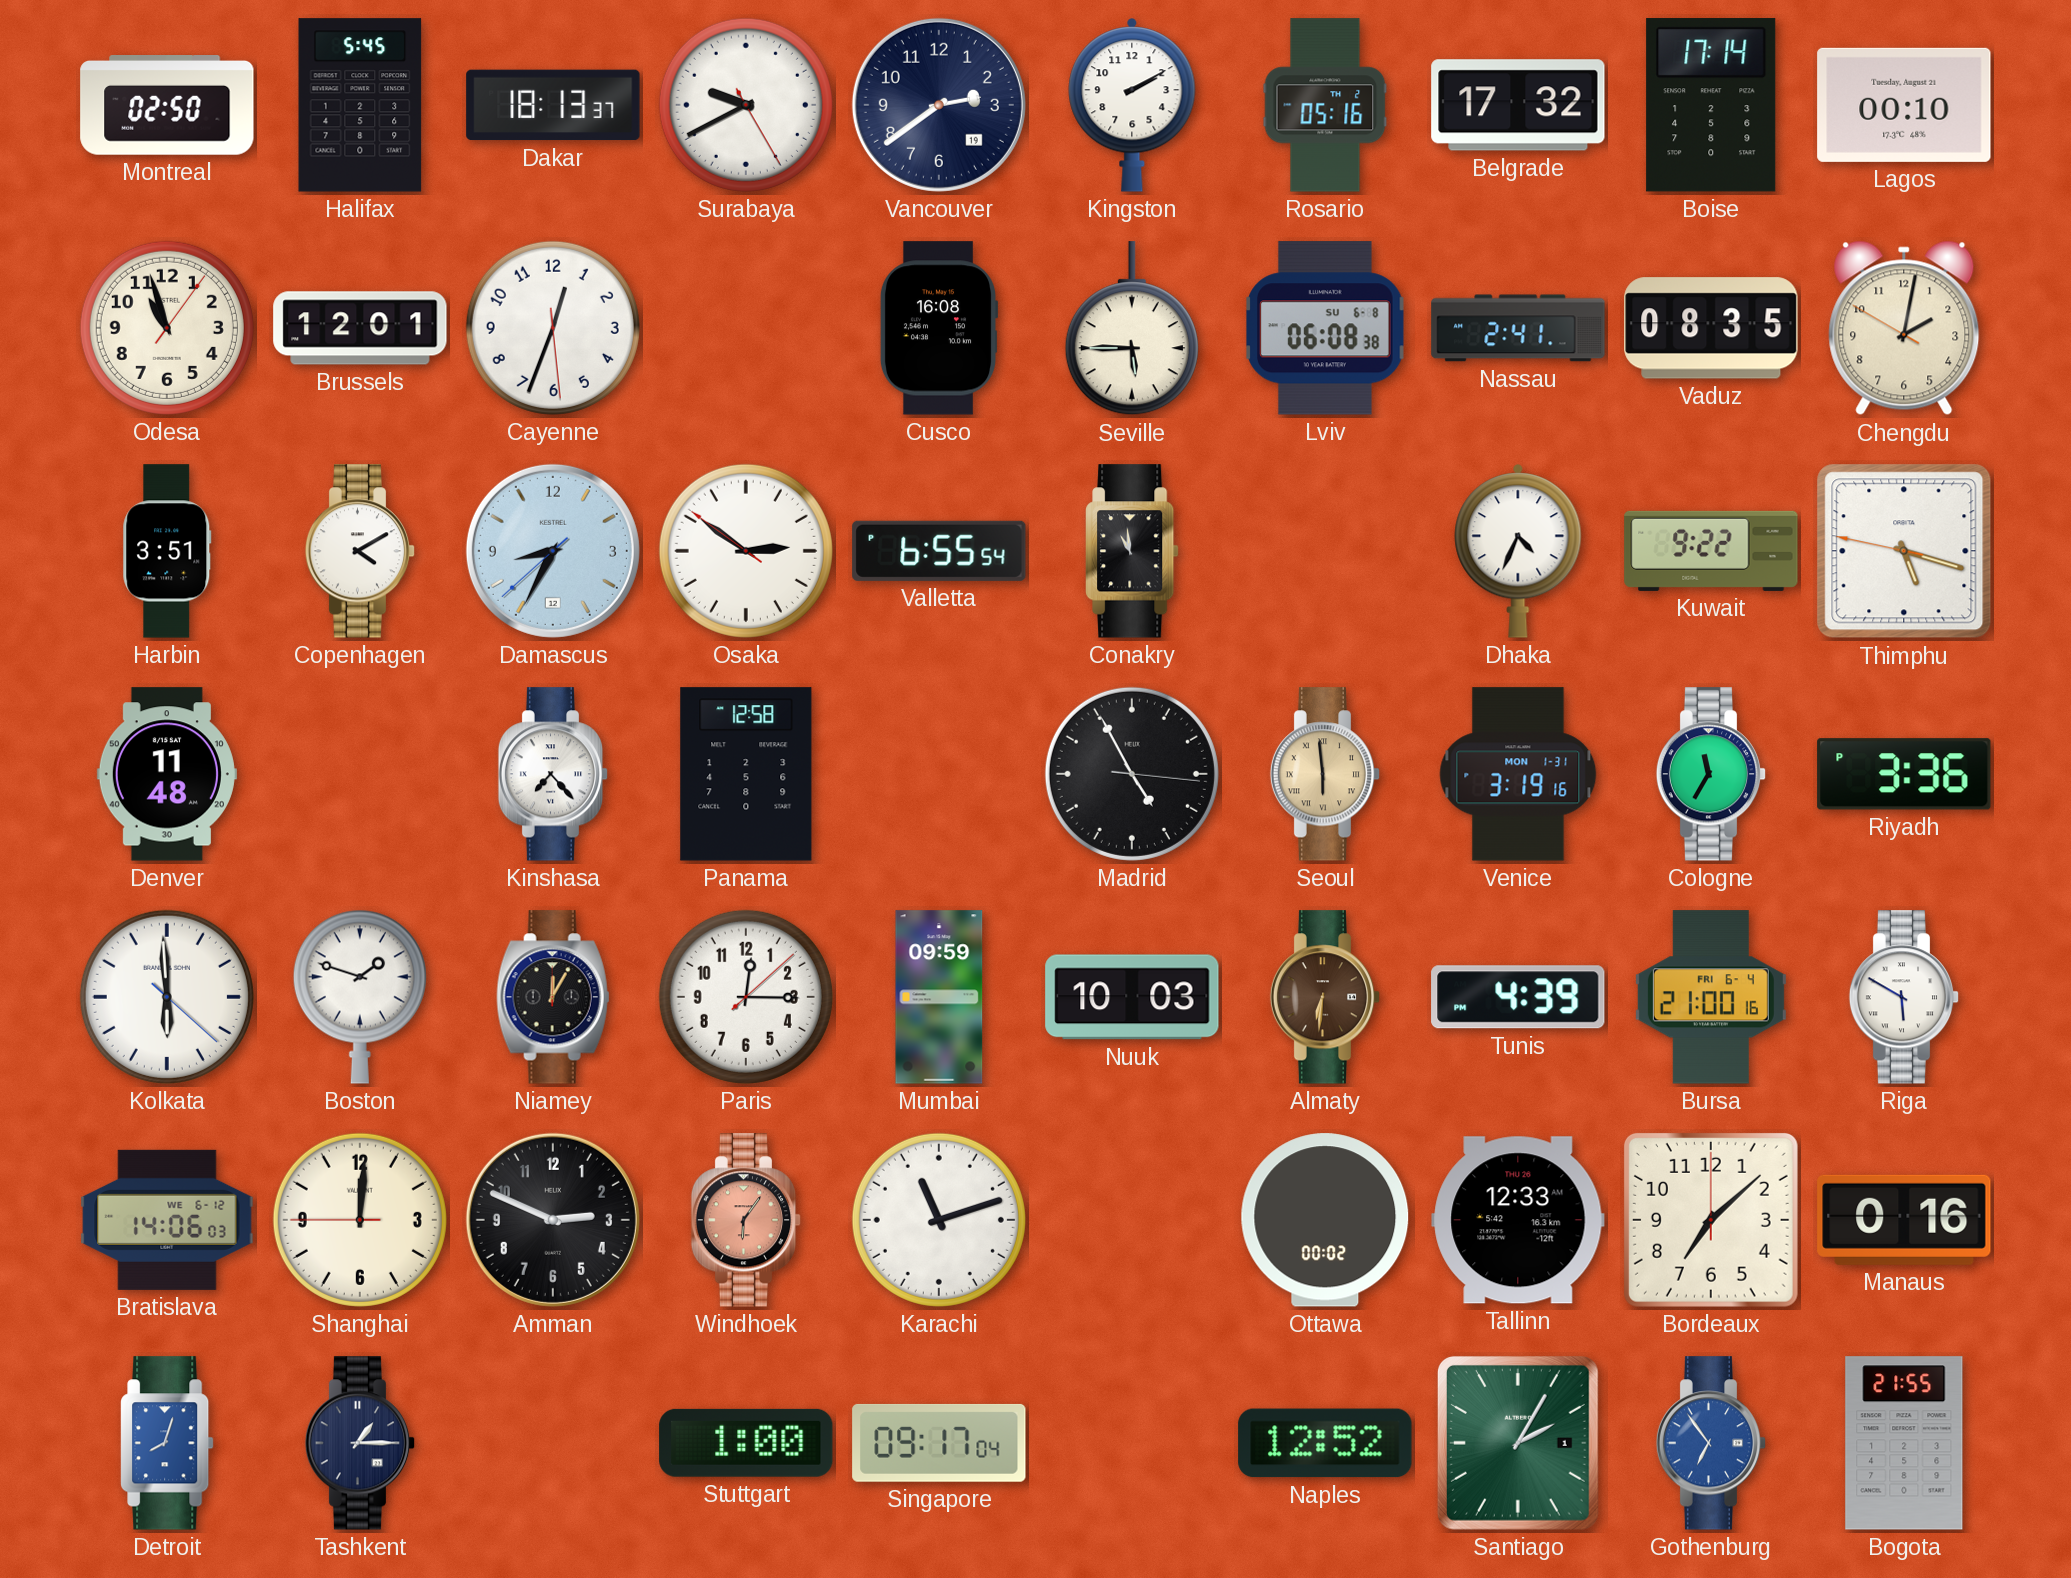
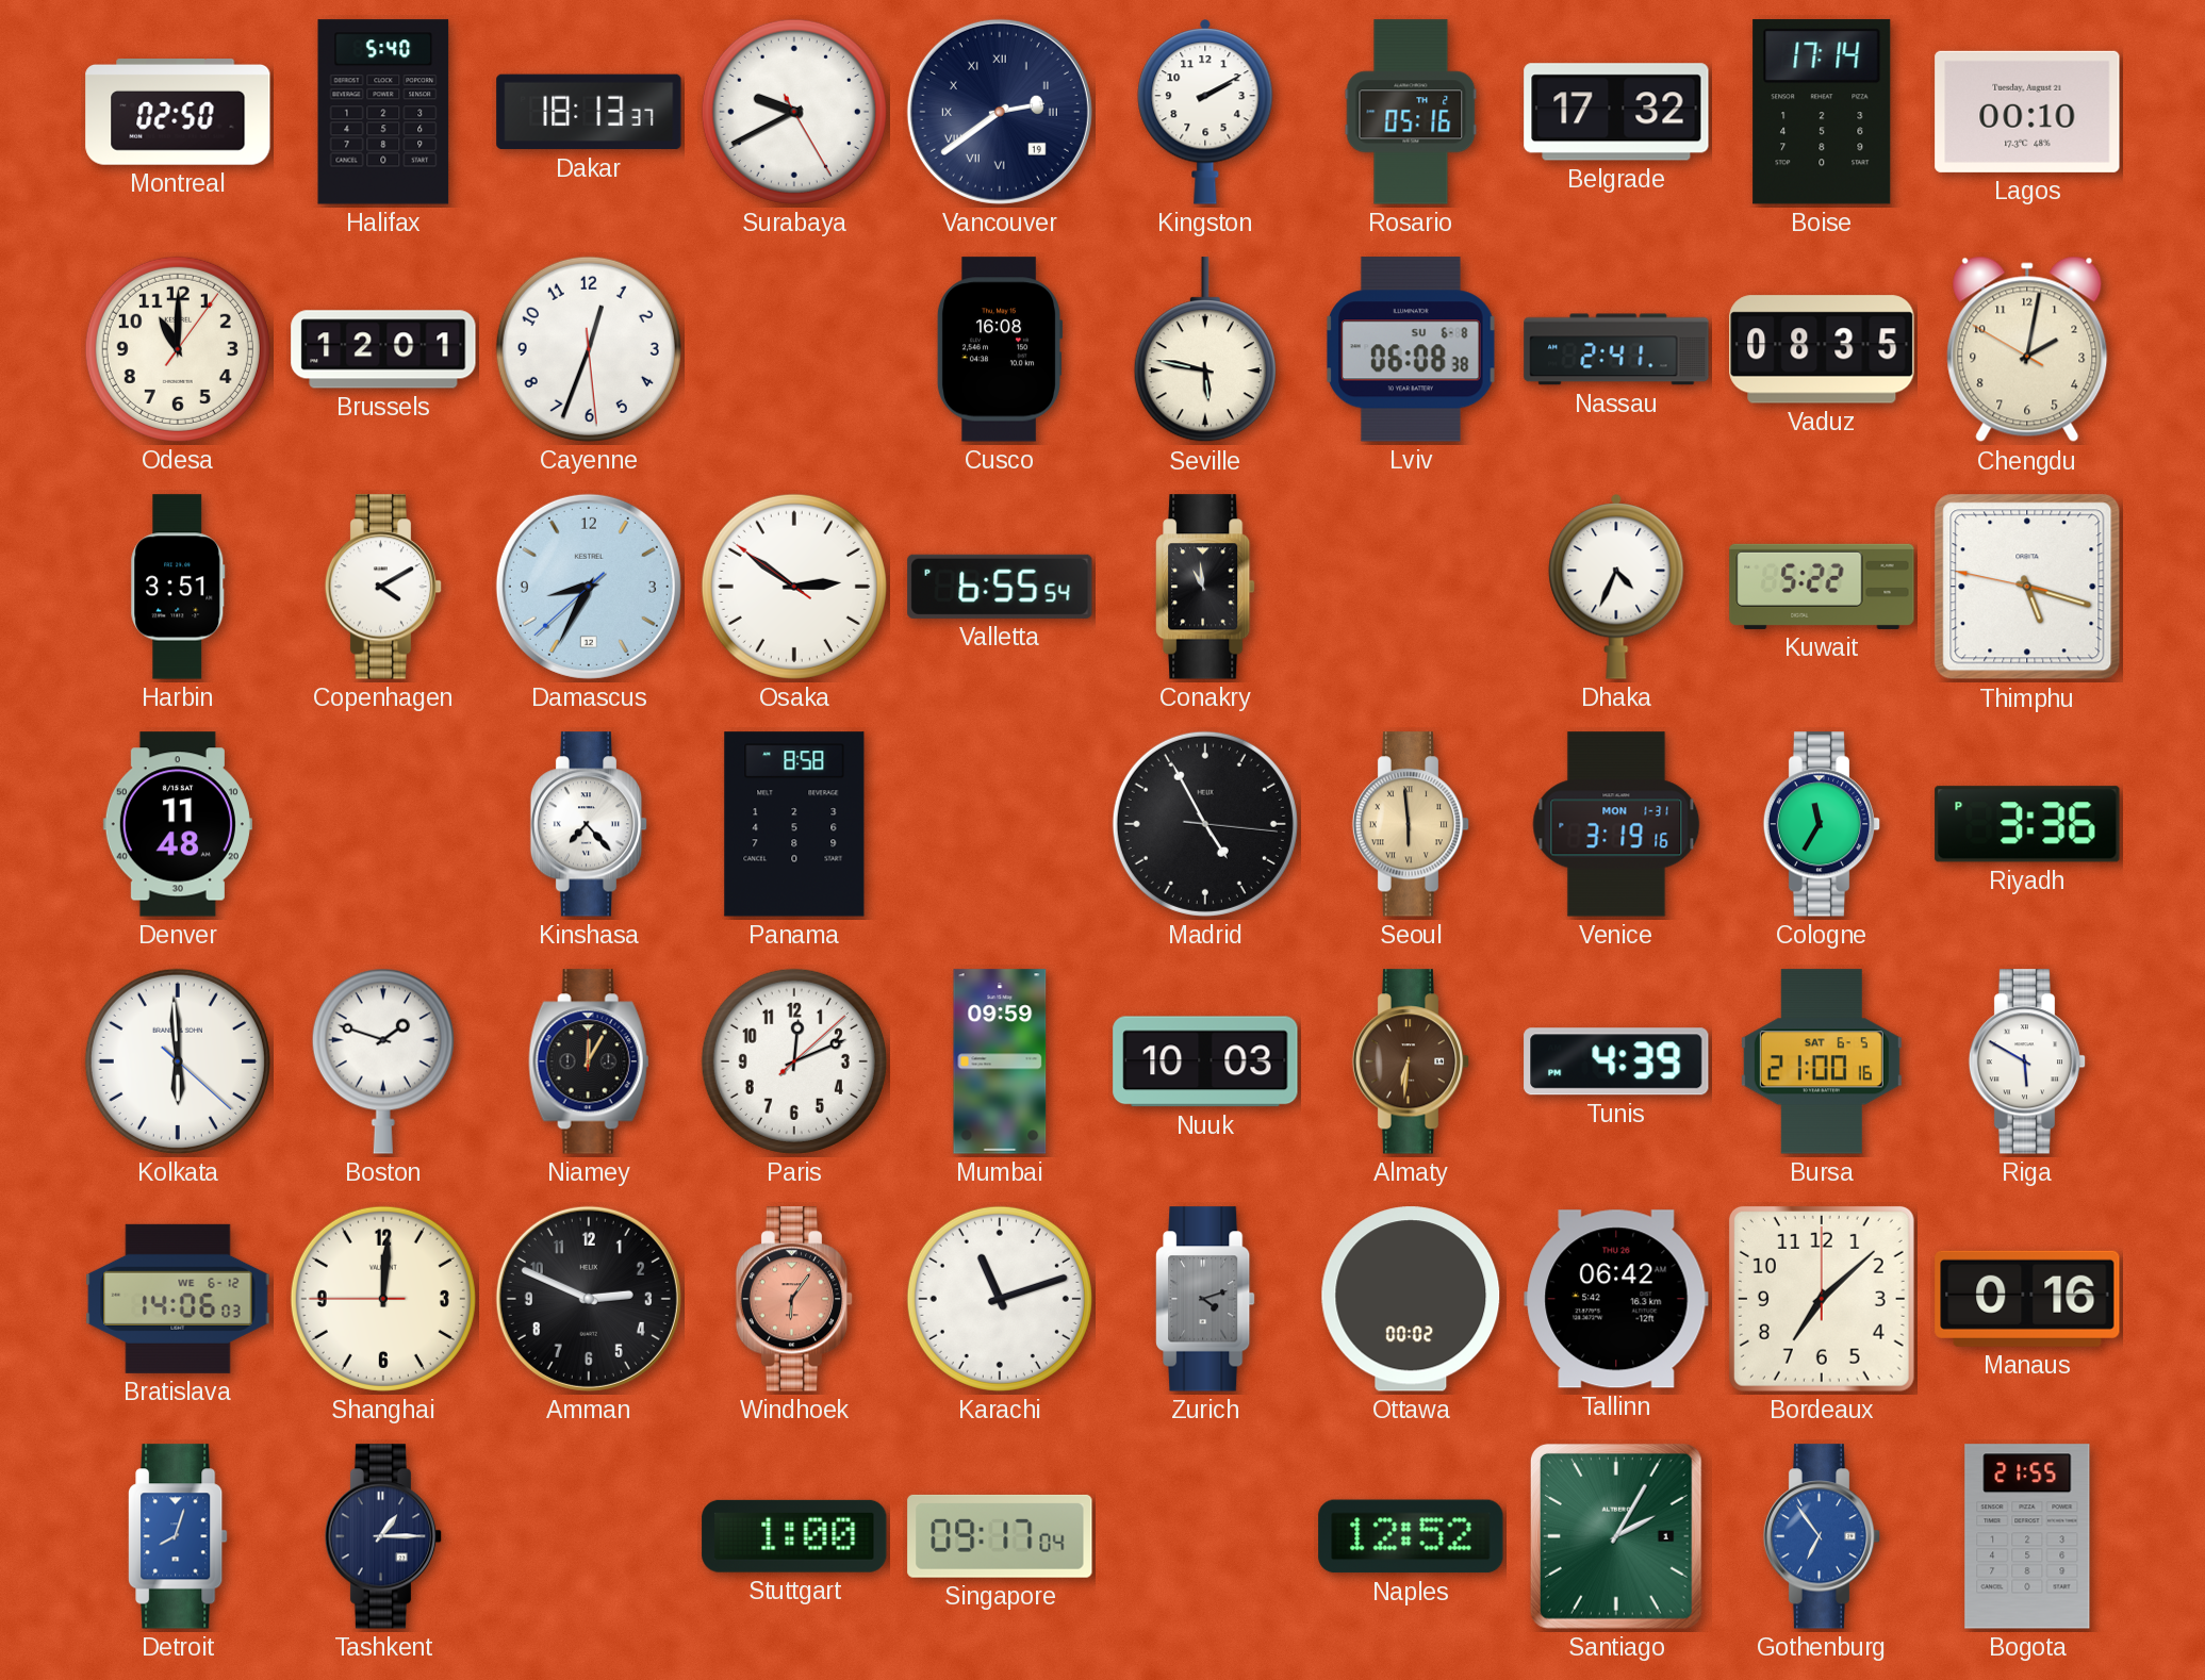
Halifax: 5:45 -> 5:40
Vancouver numerals: Arabic -> Roman
Odesa: 10:57 -> 11:00
Seville: 5:45 -> 5:47
Kuwait: 9:22 -> 5:22
Panama: 12:58 -> 8:58
Paris: 12:15 -> 12:11
Bursa date: FRI 6-4 -> SAT 6-5
Zurich: none -> 4:12
Tallinn: 12:33 -> 06:42
